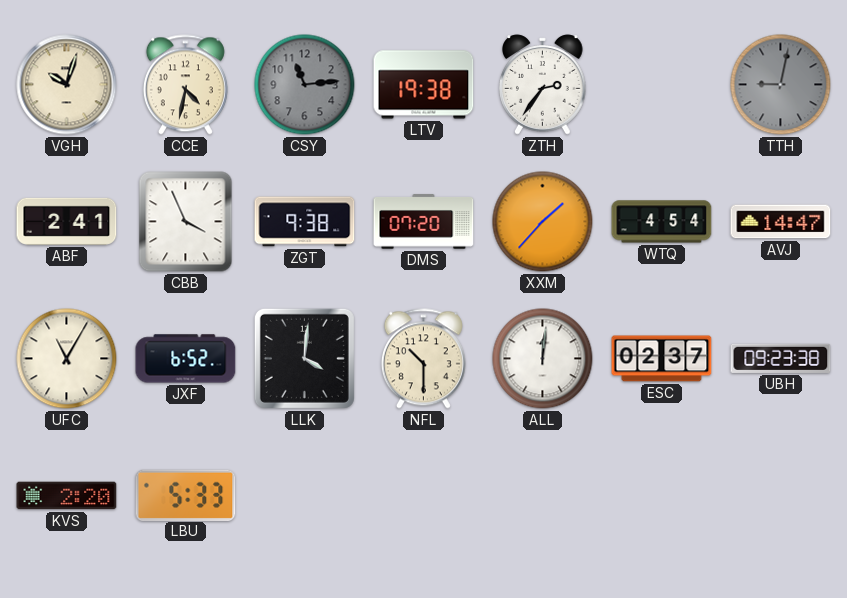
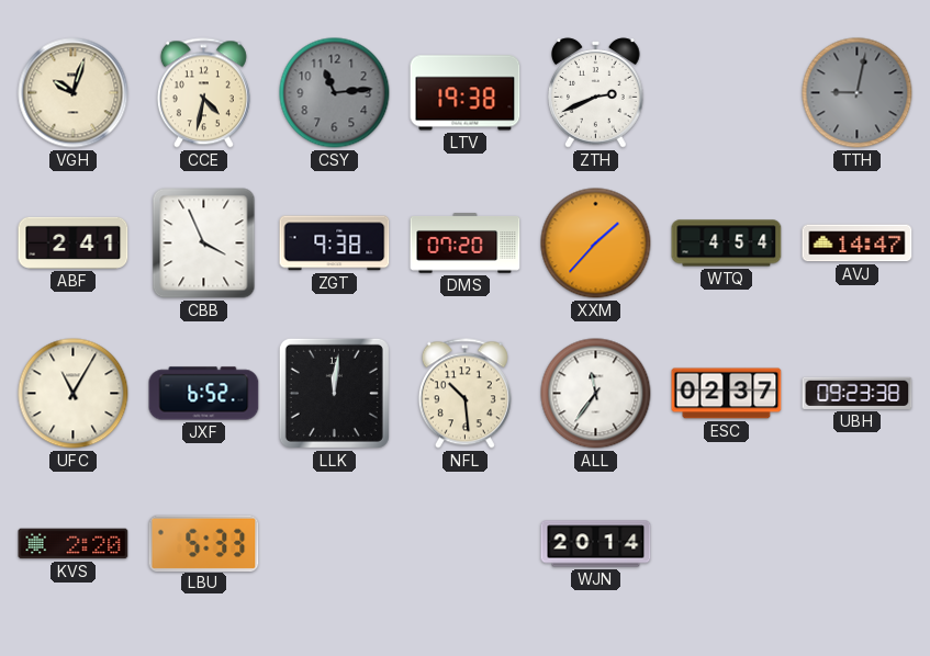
ZTH: 2:36 -> 2:41
LLK: 4:01 -> 12:01
NFL: 10:30 -> 10:29
ALL: 12:01 -> 11:36
WJN: none -> 20:14
